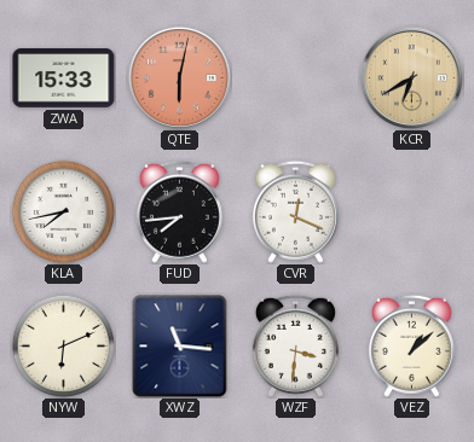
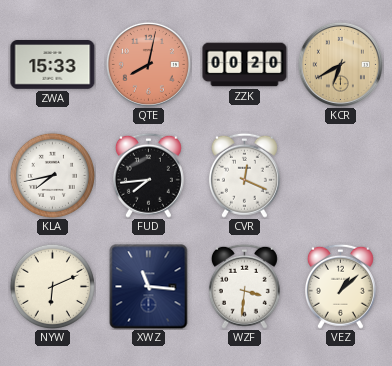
QTE: 6:02 -> 8:02
ZZK: none -> 00:20
